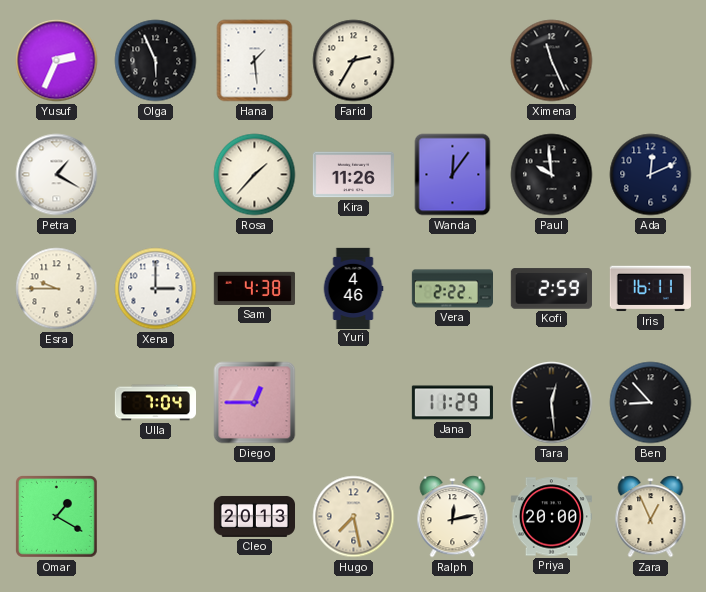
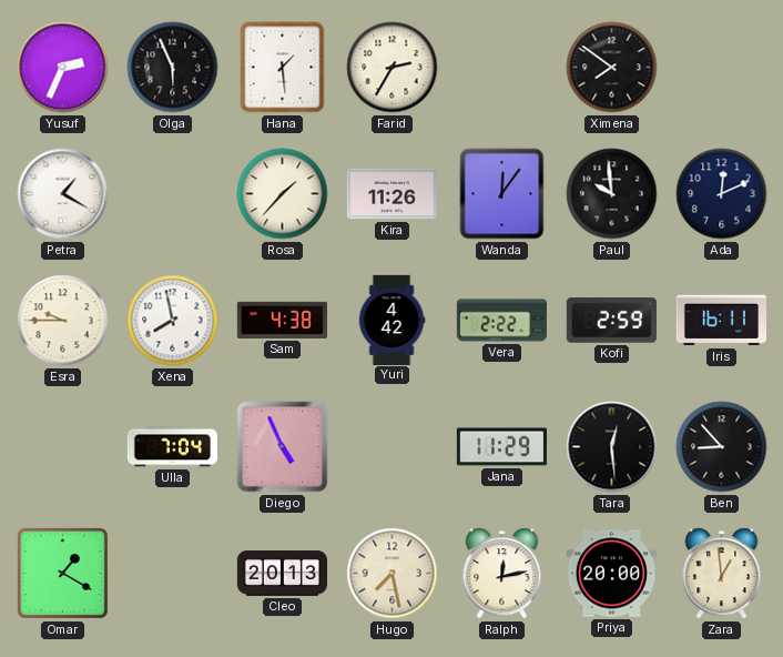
Ximena: 11:26 -> 7:51
Xena: 3:00 -> 7:58
Yuri: 4:46 -> 4:42
Diego: 12:45 -> 4:56
Zara: 12:56 -> 12:59
